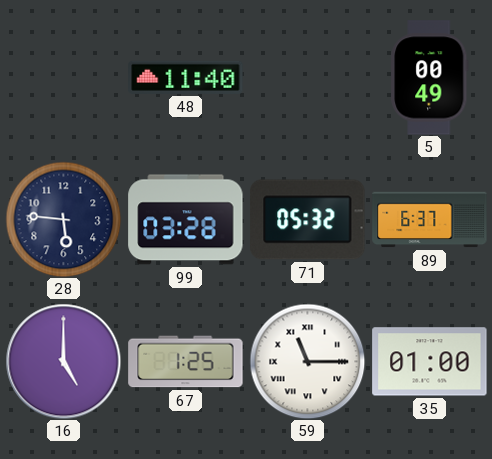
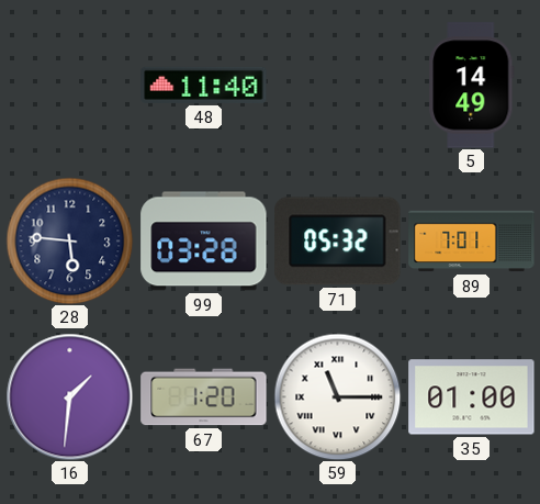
5: 00:49 -> 14:49
89: 6:37 -> 7:01
16: 5:00 -> 1:31
67: 1:25 -> 1:20
